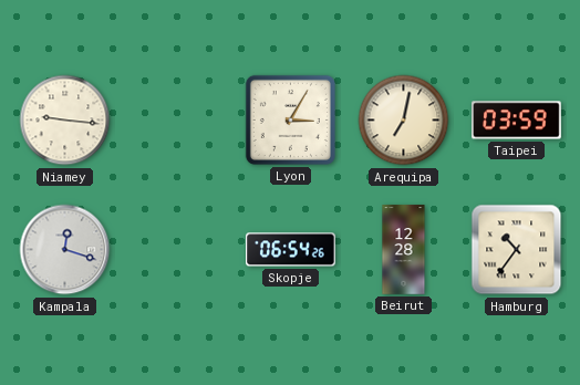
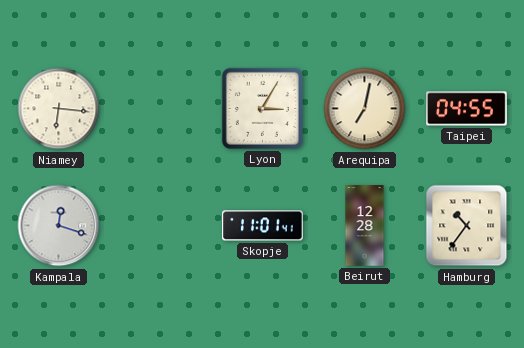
Niamey: 9:16 -> 6:16
Taipei: 03:59 -> 04:55
Skopje: 06:54 -> 11:01
